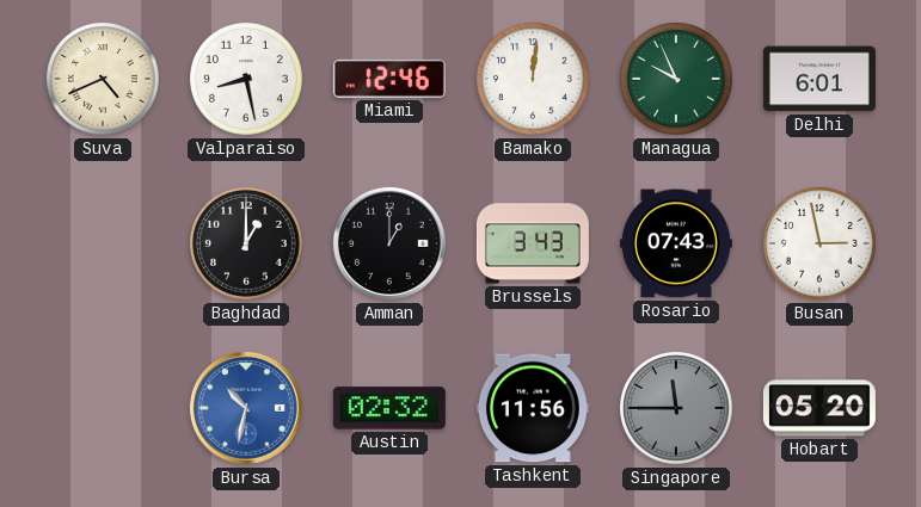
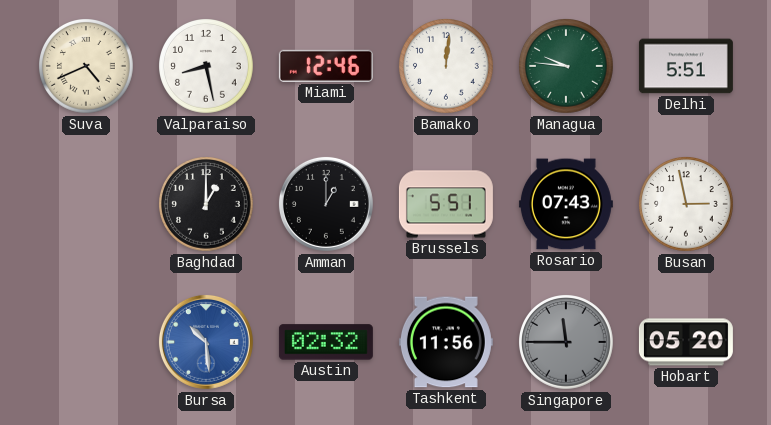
Managua: 9:56 -> 9:46
Delhi: 6:01 -> 5:51
Brussels: 3:43 -> 5:51
Bursa: 10:32 -> 10:29
